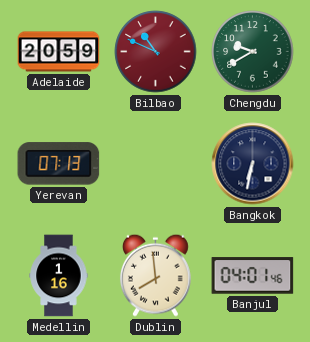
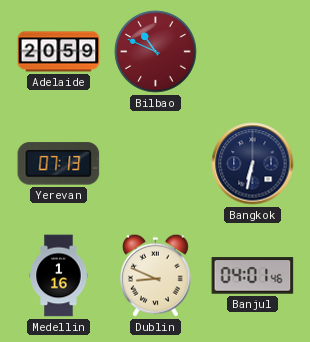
Chengdu: 9:40 -> none
Dublin: 7:59 -> 8:49
